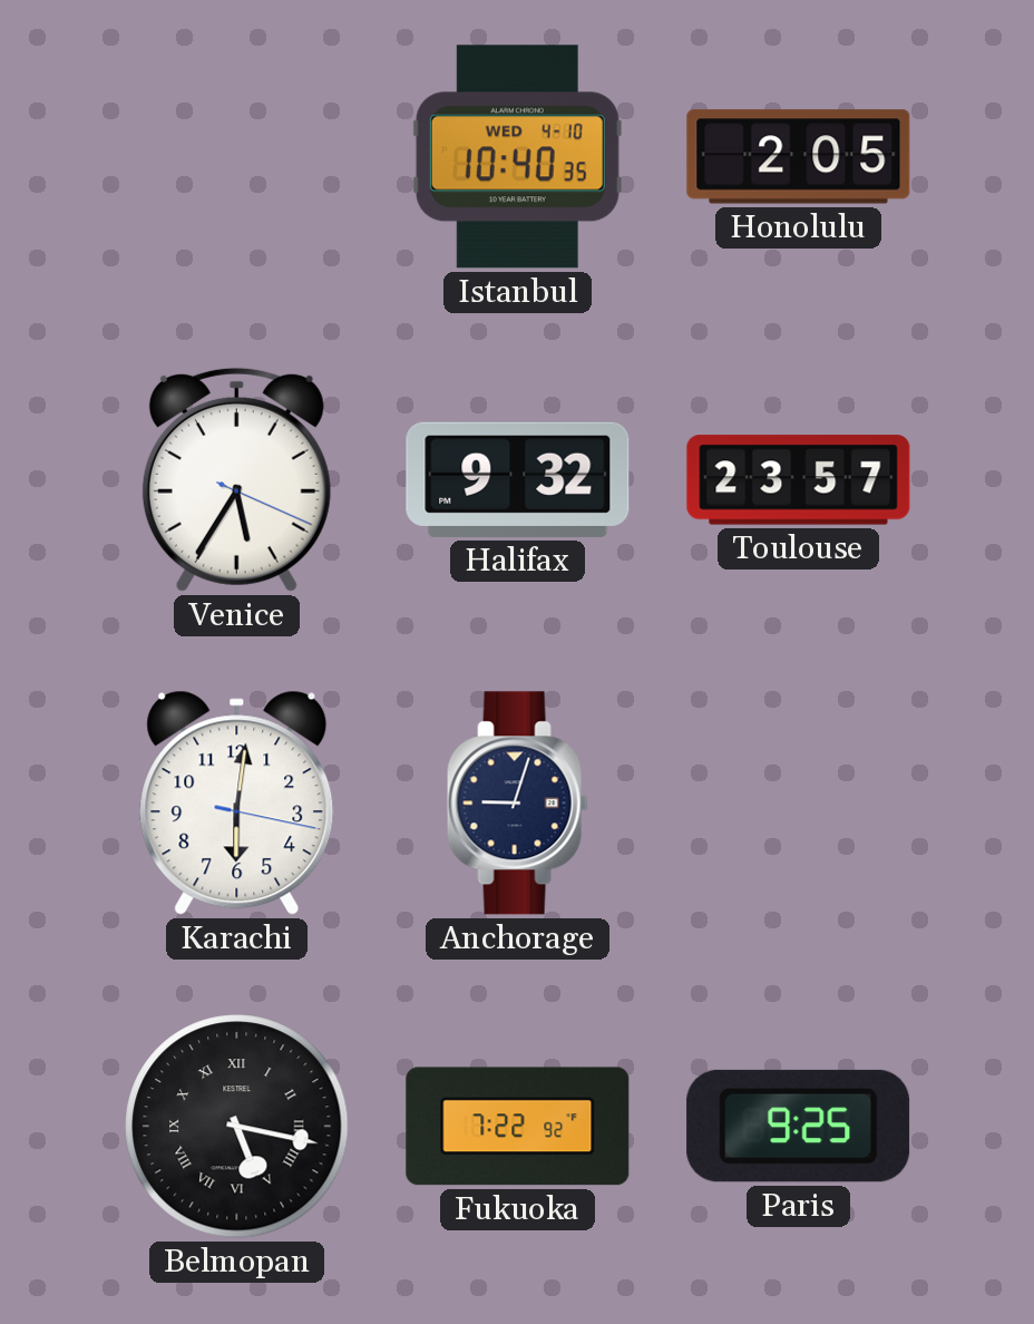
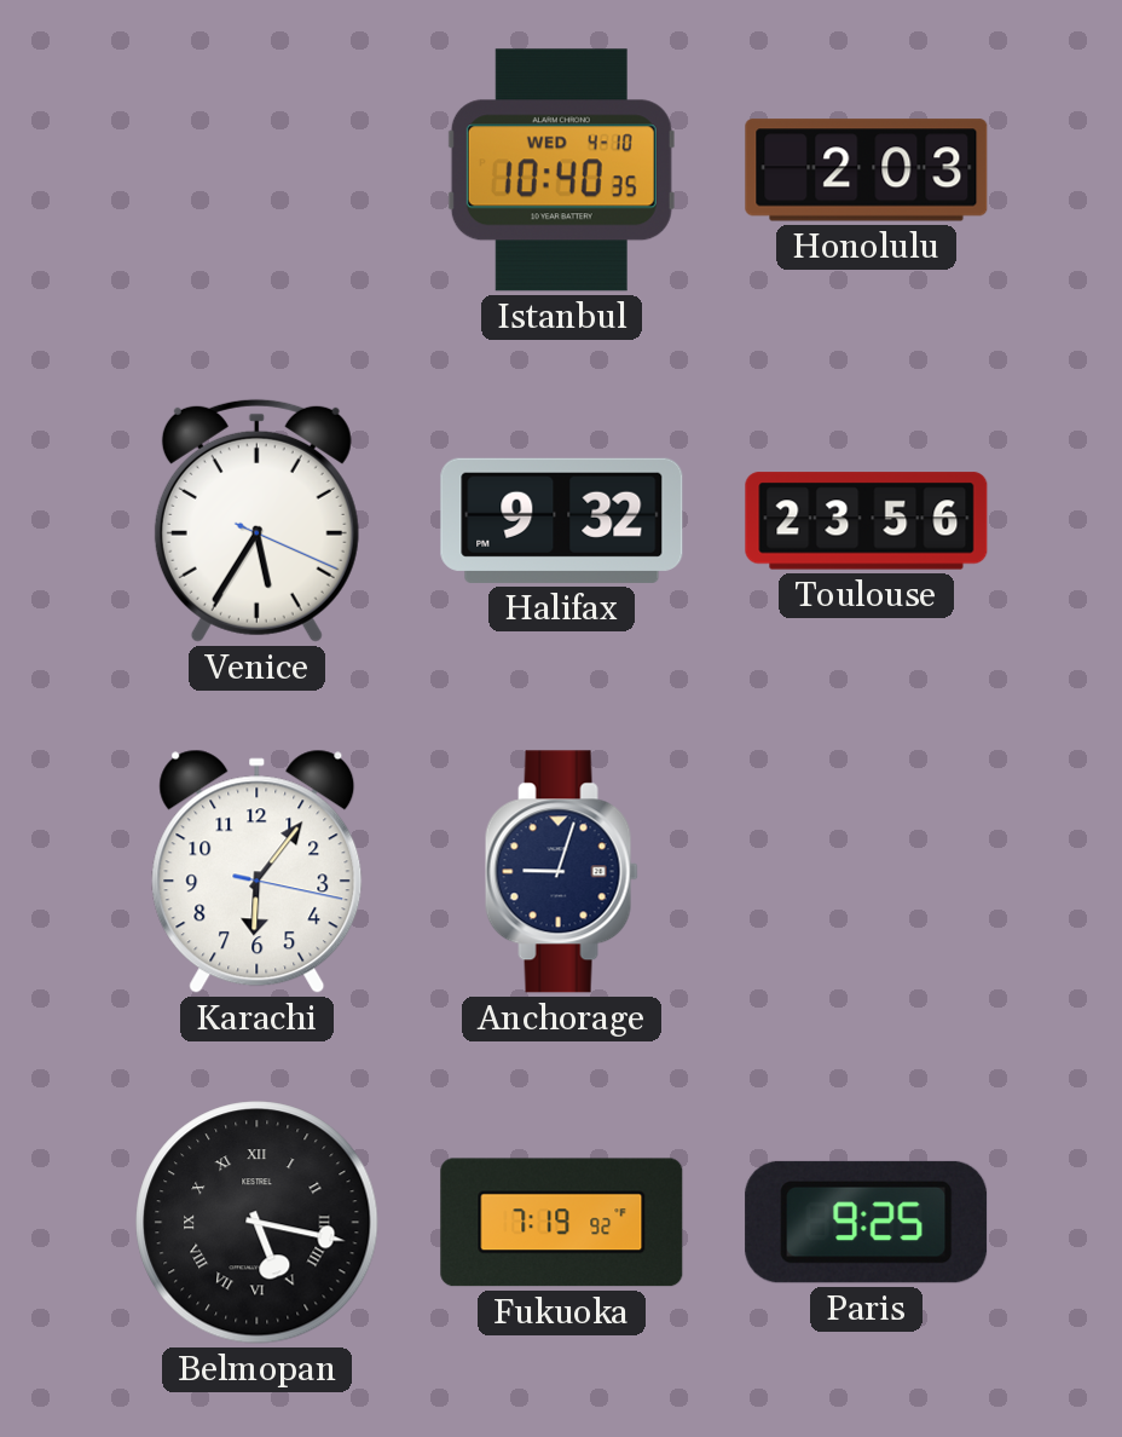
Honolulu: 2:05 -> 2:03
Toulouse: 23:57 -> 23:56
Karachi: 6:01 -> 6:06
Fukuoka: 7:22 -> 7:19
